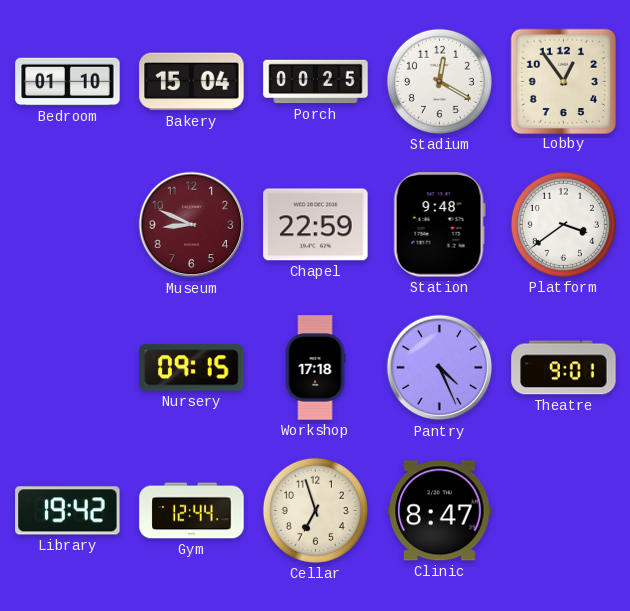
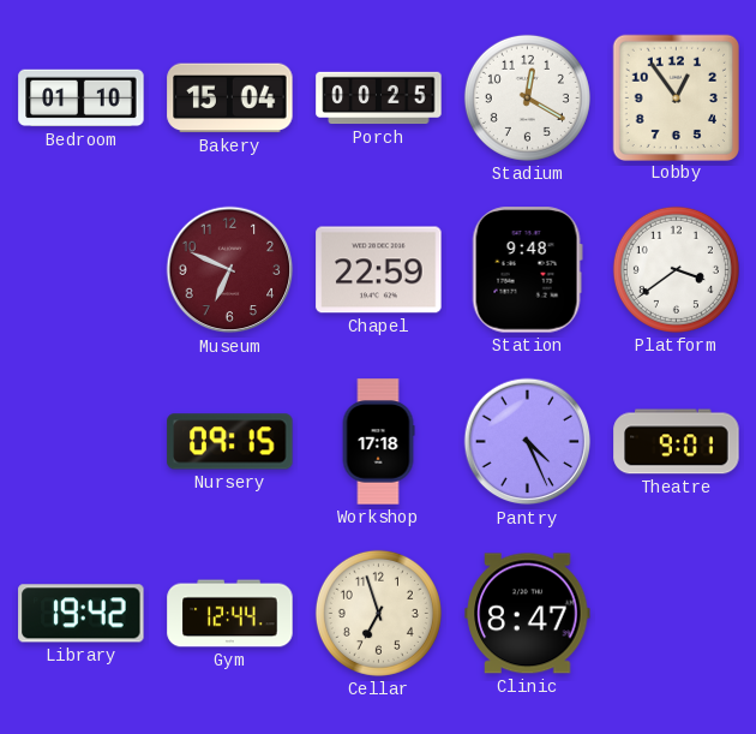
Museum: 8:49 -> 6:49
